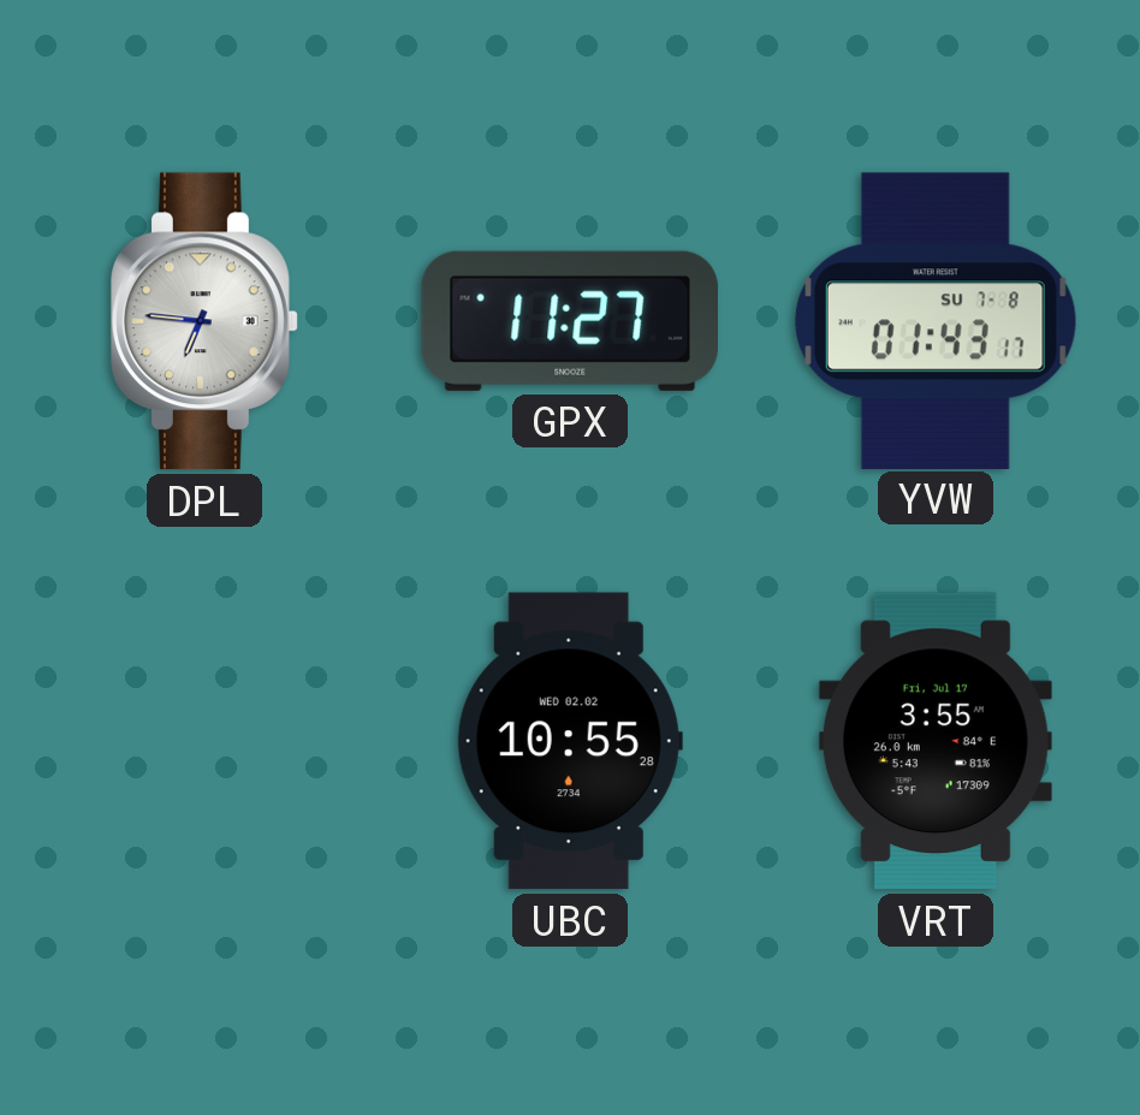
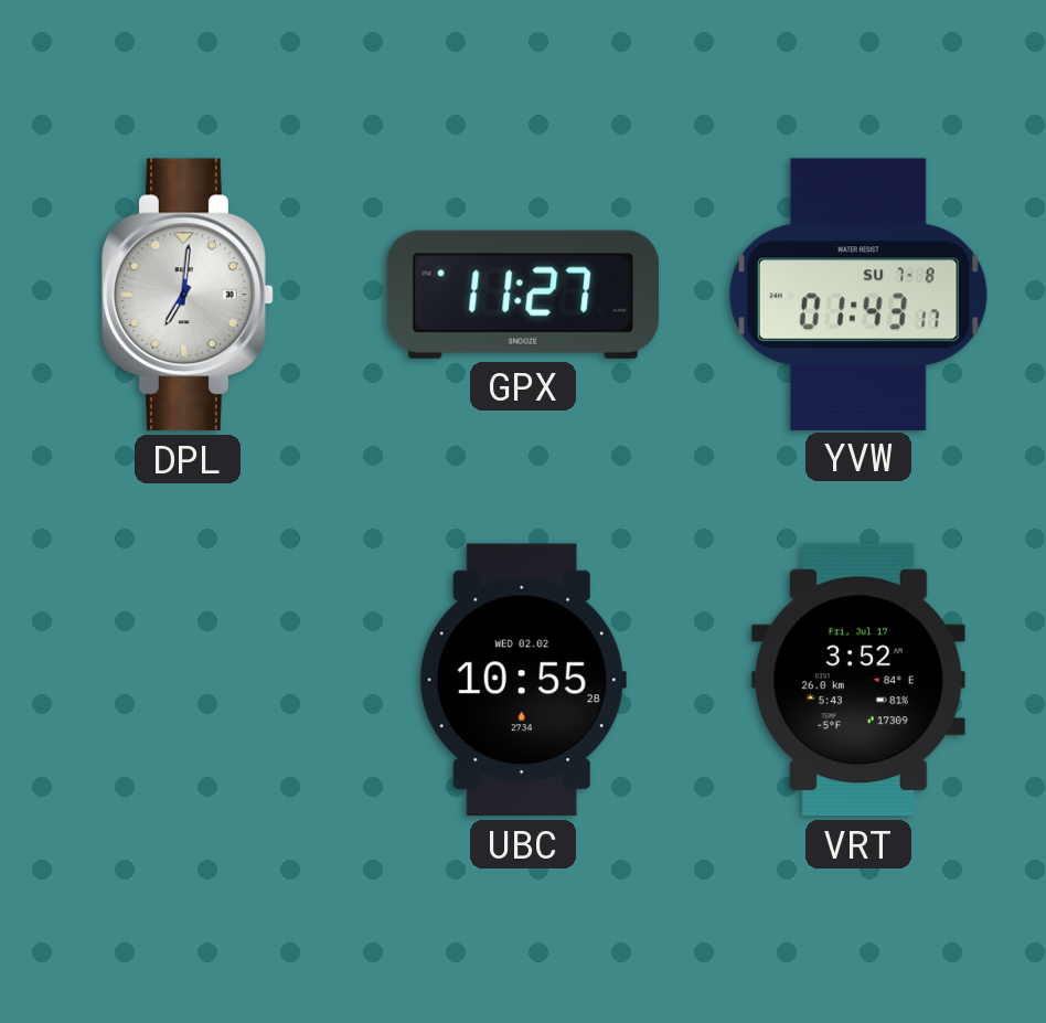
DPL: 6:46 -> 7:01
VRT: 3:55 -> 3:52
